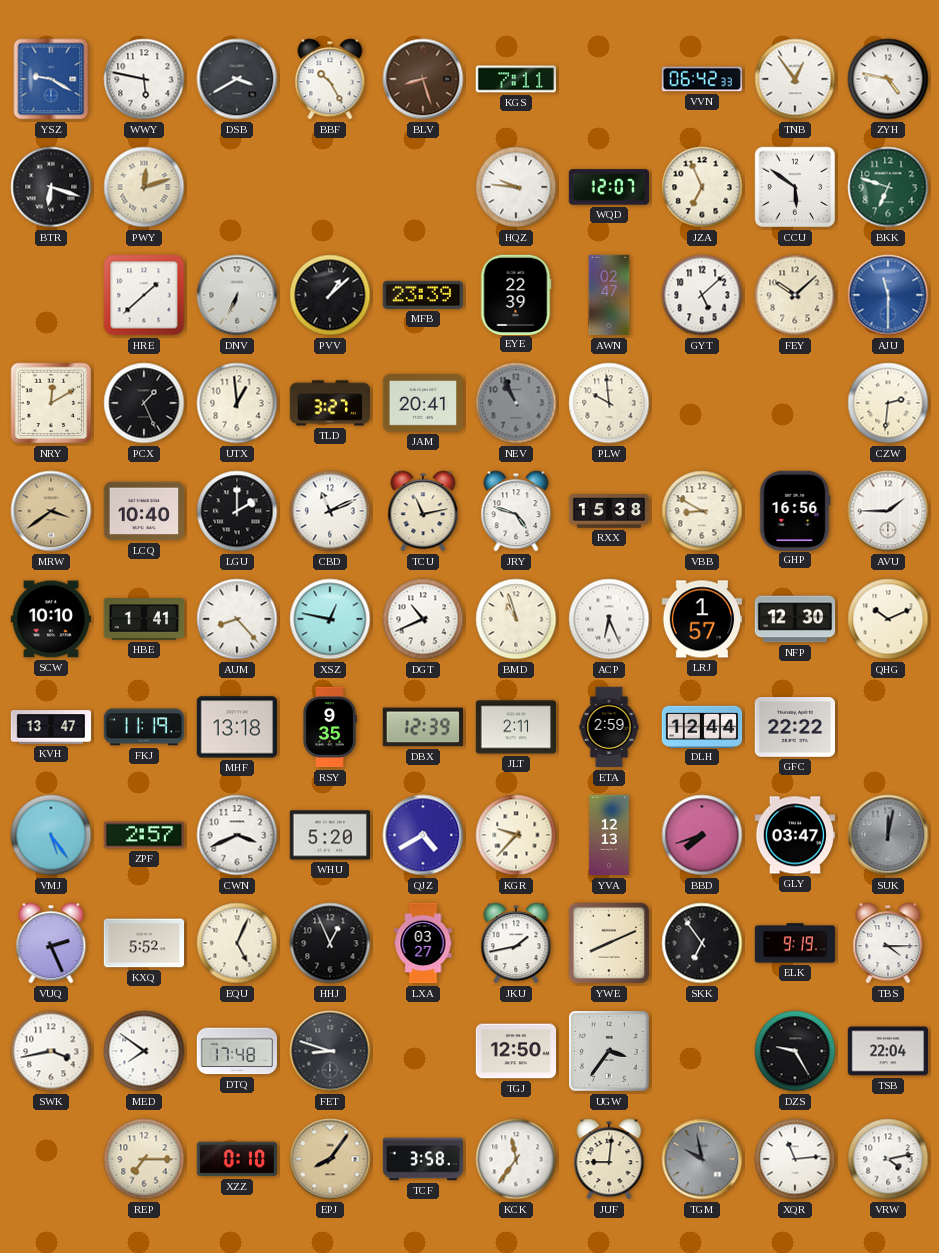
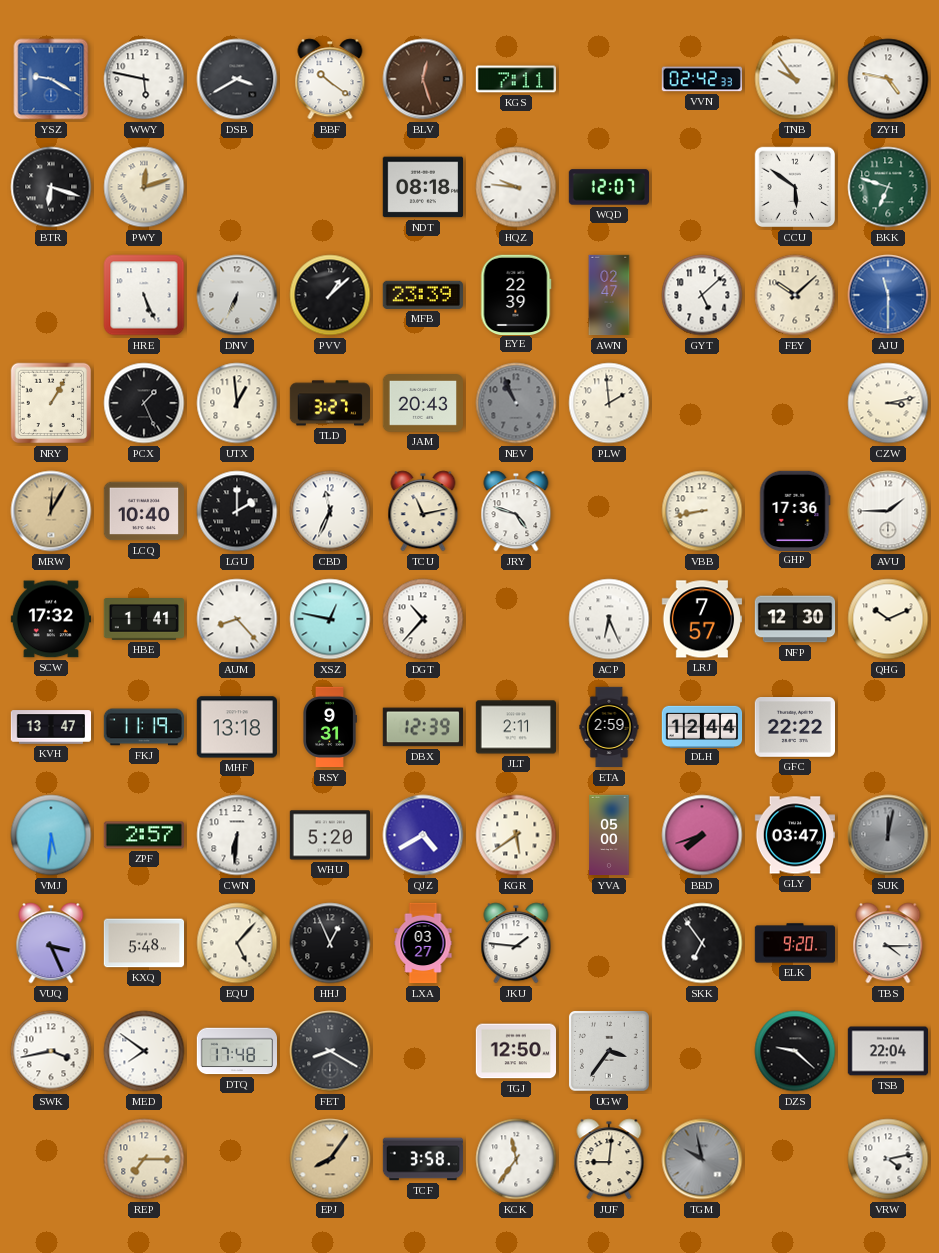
BBF: 10:25 -> 10:21
BLV: 8:27 -> 12:27
VVN: 06:42 -> 02:42
TNB: 12:54 -> 9:54
NDT: none -> 08:18
JZA: 6:56 -> none
HRE: 1:38 -> 5:26
NRY: 12:10 -> 1:05
JAM: 20:41 -> 20:43
PLW: 9:59 -> 1:59
CZW: 2:31 -> 3:13
MRW: 3:39 -> 12:05
CBD: 11:11 -> 11:34
RXX: 15:38 -> none
VBB: 8:50 -> 8:43
GHP: 16:56 -> 17:36
SCW: 10:10 -> 17:32
DGT: 10:41 -> 10:37
BMD: 10:57 -> none
LRJ: 1:57 -> 7:57
RSY: 9:35 -> 9:31
VMJ: 5:24 -> 5:31
CWN: 3:41 -> 6:31
KGR: 9:37 -> 5:39
YVA: 12:13 -> 05:00
VUQ: 2:26 -> 3:26
KXQ: 5:52 -> 5:48
EQU: 5:04 -> 5:07
JKU: 1:43 -> 1:46
YWE: 8:11 -> none
ELK: 9:19 -> 9:20
FET: 8:48 -> 8:20
DZS: 9:25 -> 9:22
XZZ: 0:10 -> none
XQR: 11:14 -> none
